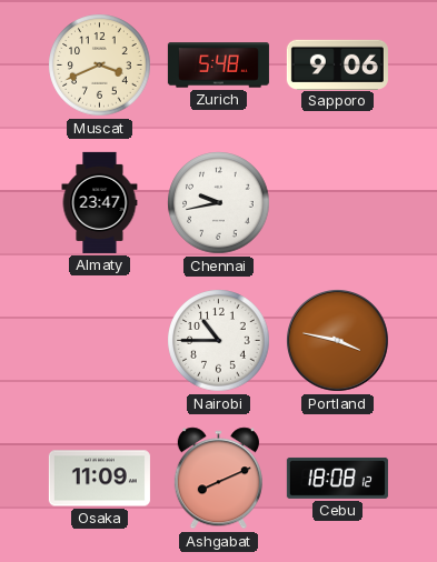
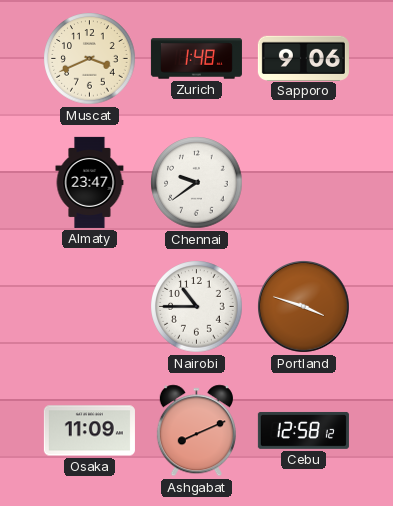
Zurich: 5:48 -> 1:48
Chennai: 9:43 -> 9:39
Portland: 3:47 -> 3:48
Cebu: 18:08 -> 12:58
